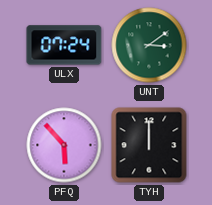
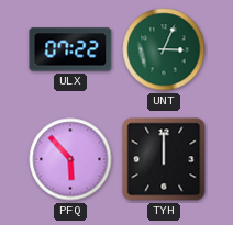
ULX: 07:24 -> 07:22
UNT: 3:09 -> 3:04
